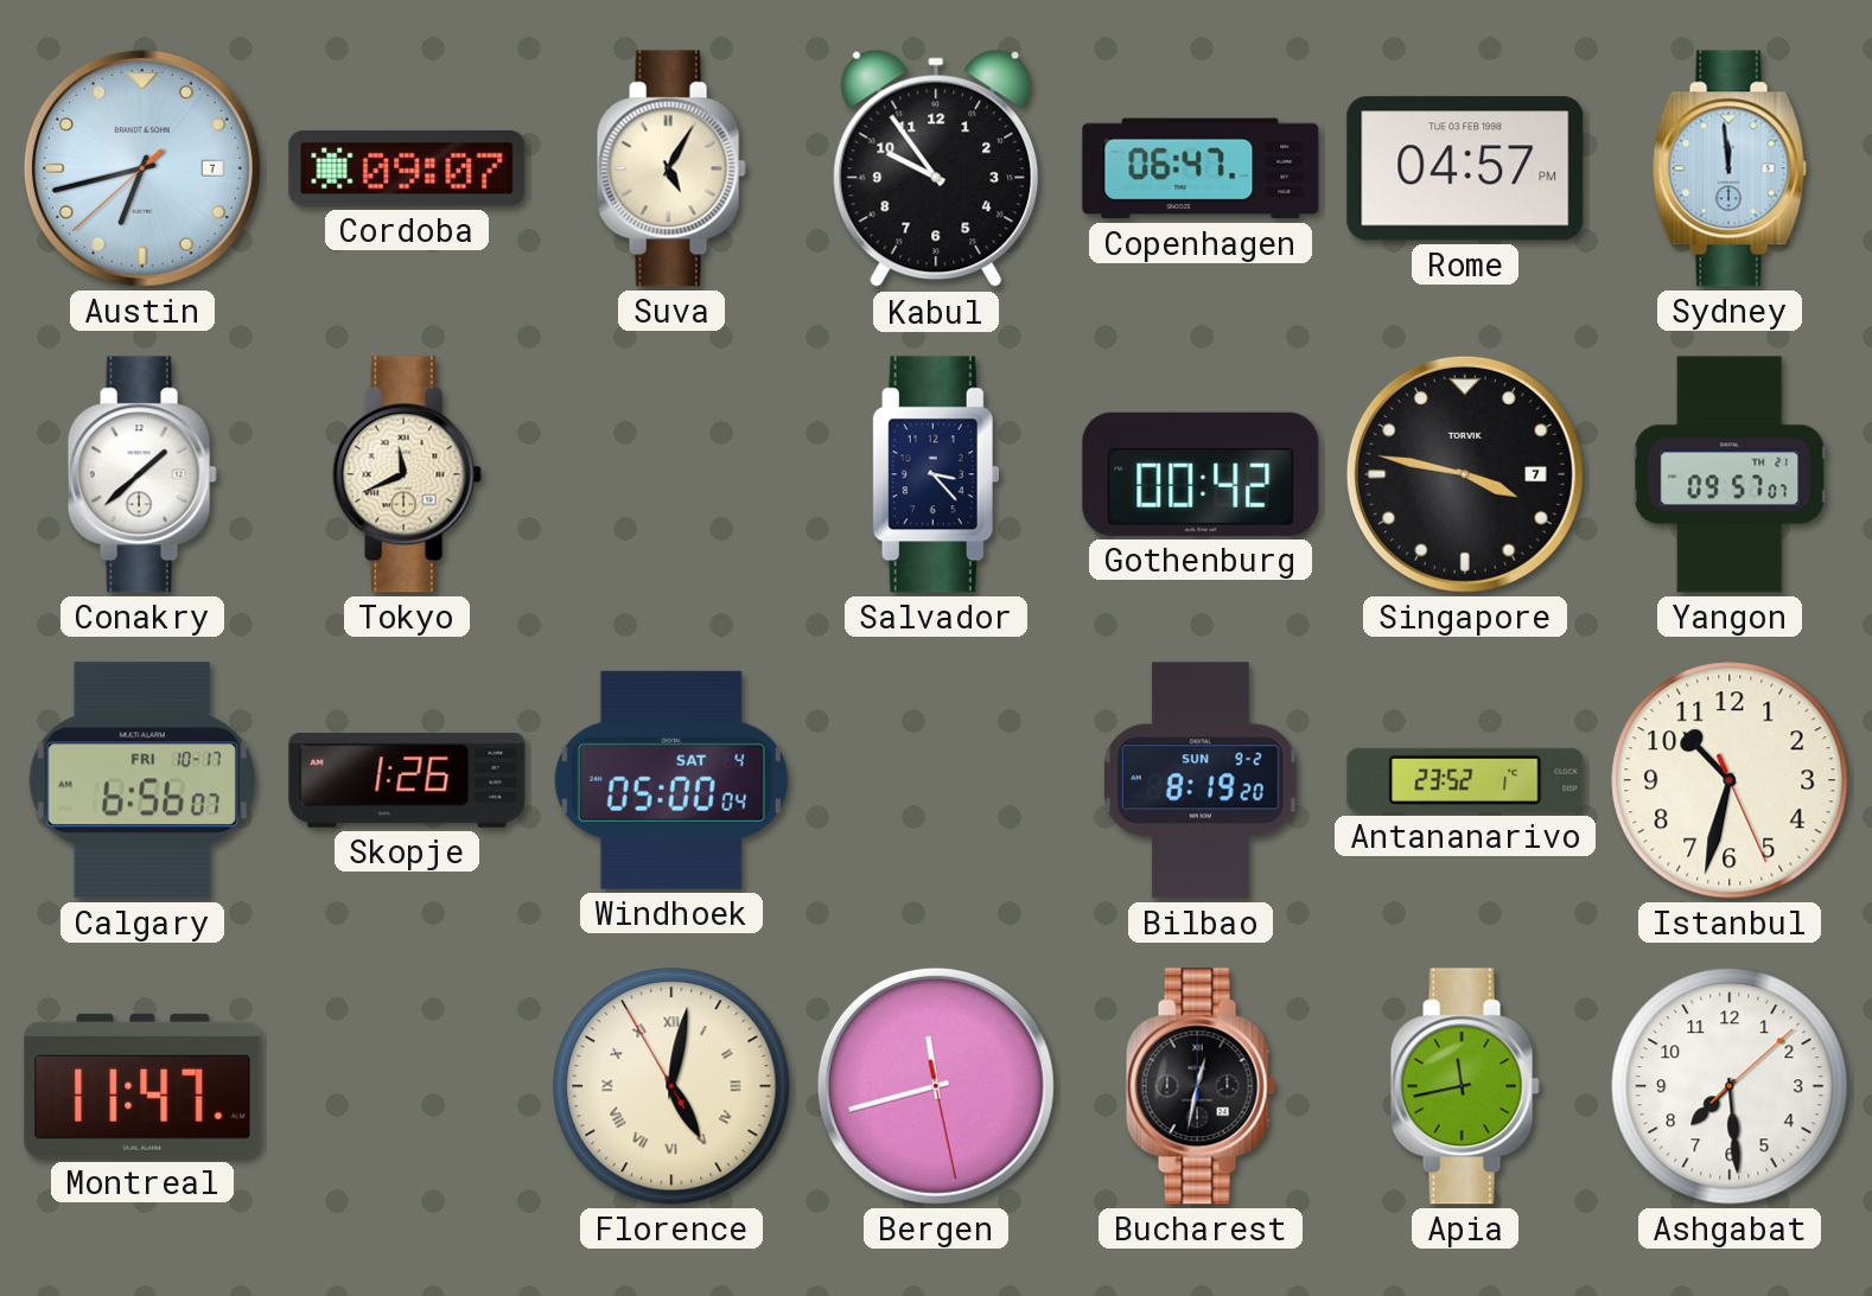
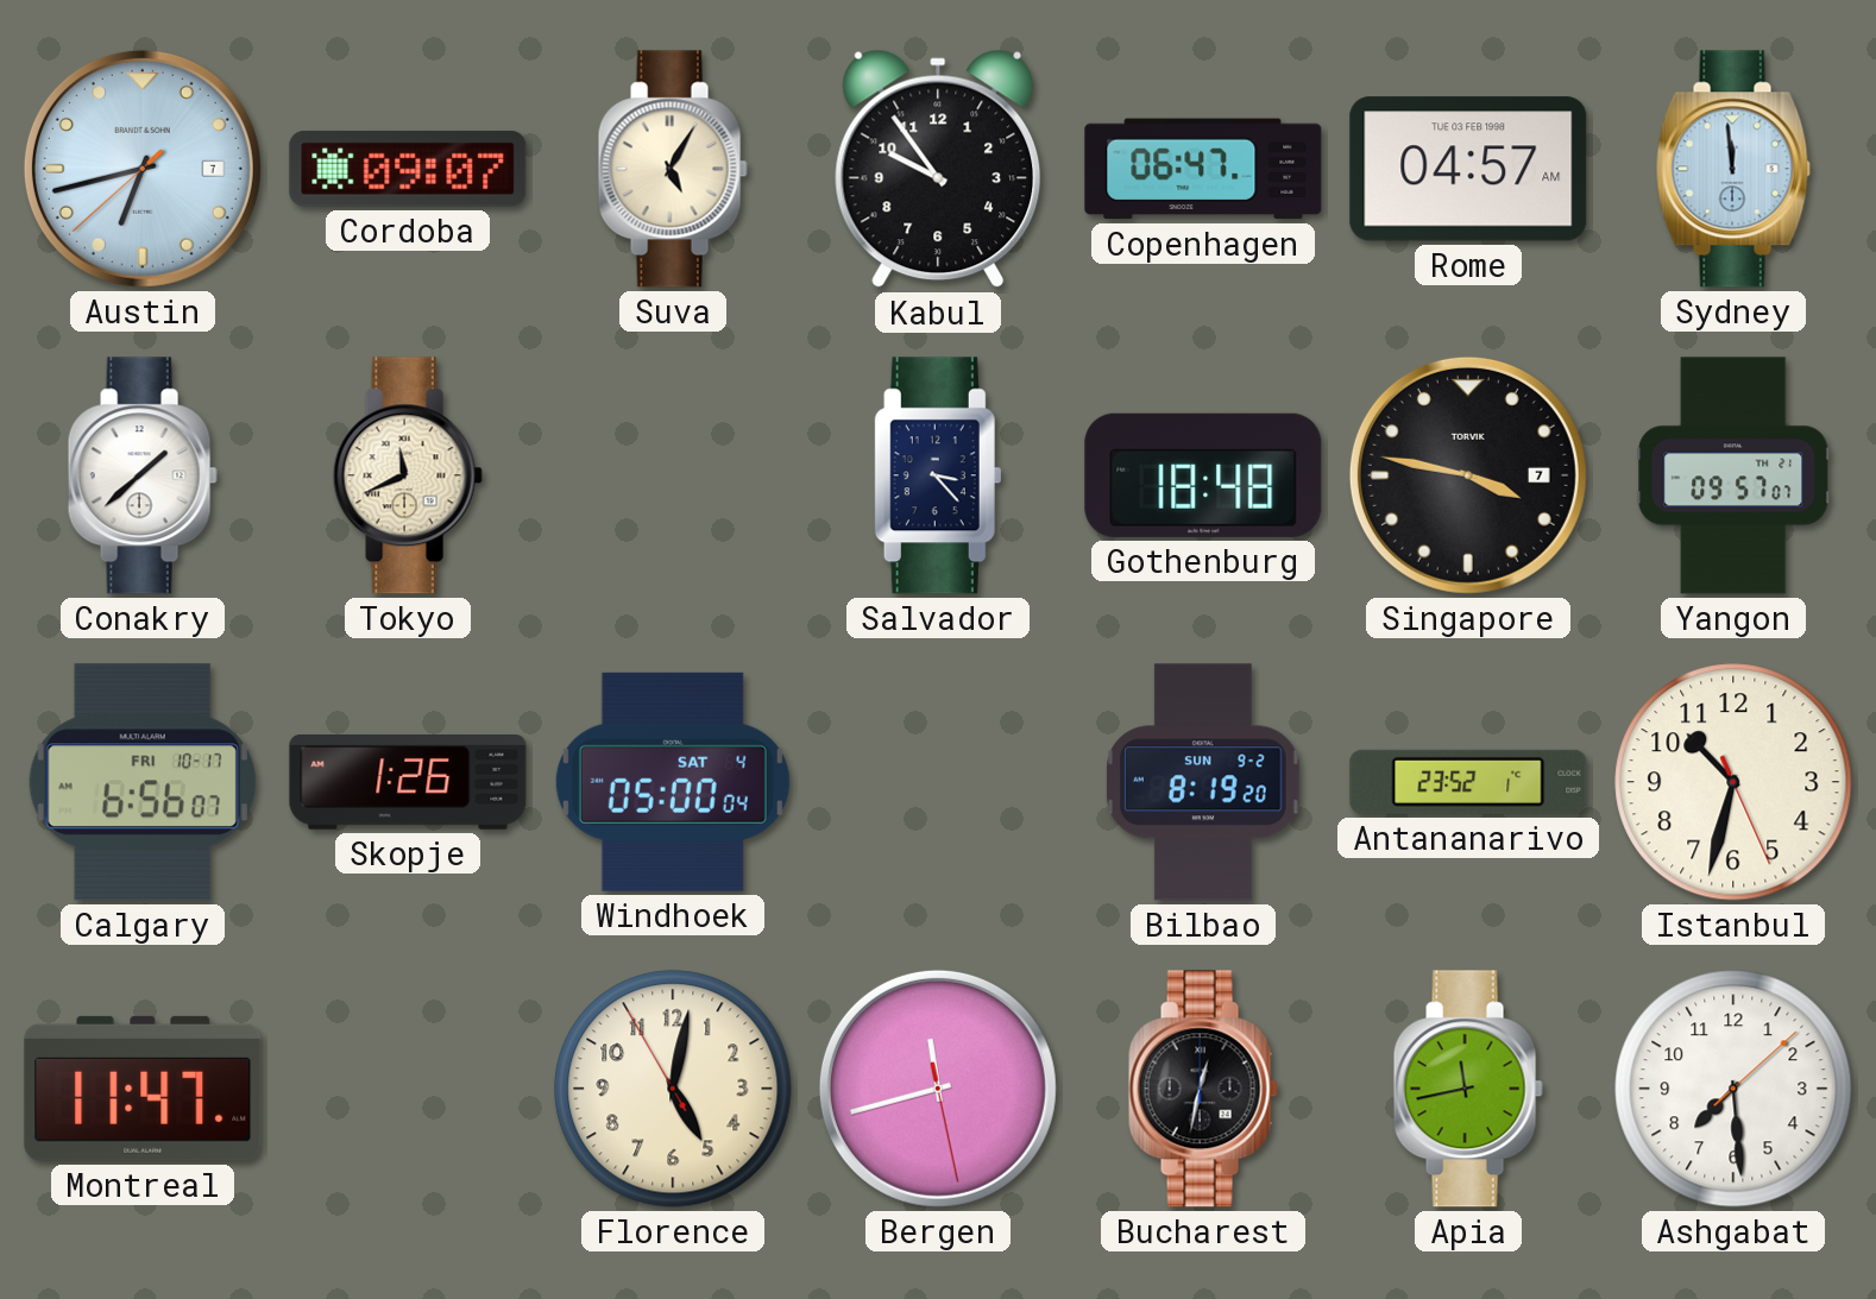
Rome: 04:57 PM -> 04:57 AM
Gothenburg: 00:42 -> 18:48
Florence numerals: Roman -> Arabic
